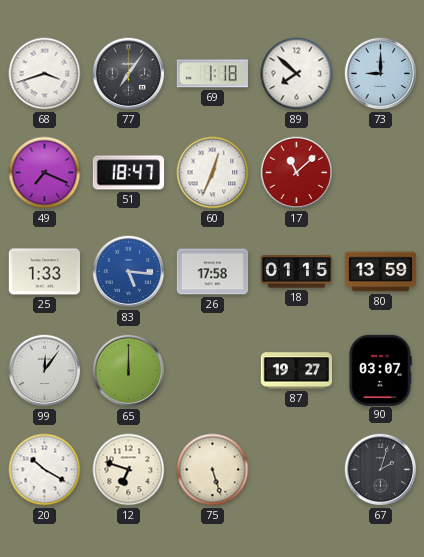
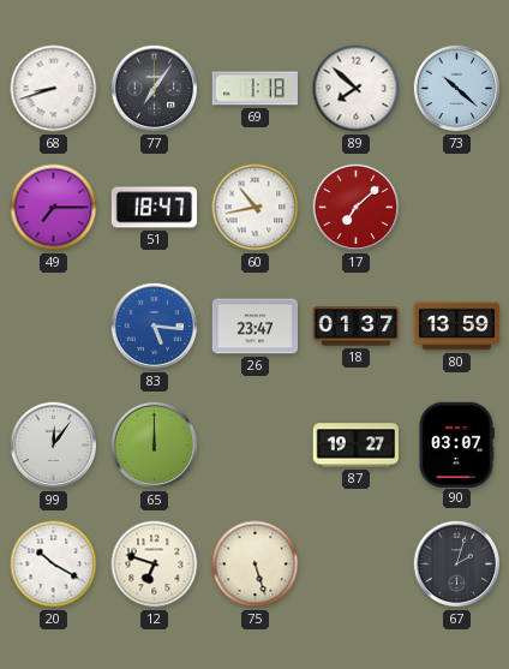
68: 3:42 -> 8:42
73: 9:00 -> 10:22
49: 7:19 -> 7:15
60: 12:34 -> 10:43
17: 11:08 -> 7:08
25: 1:33 -> none
26: 17:58 -> 23:47
18: 01:15 -> 01:37
